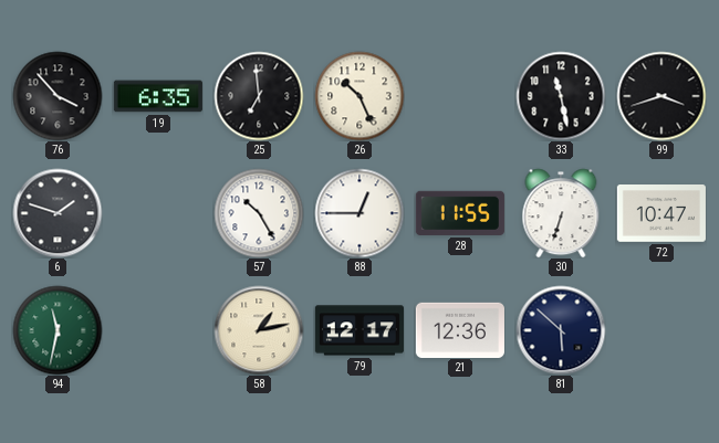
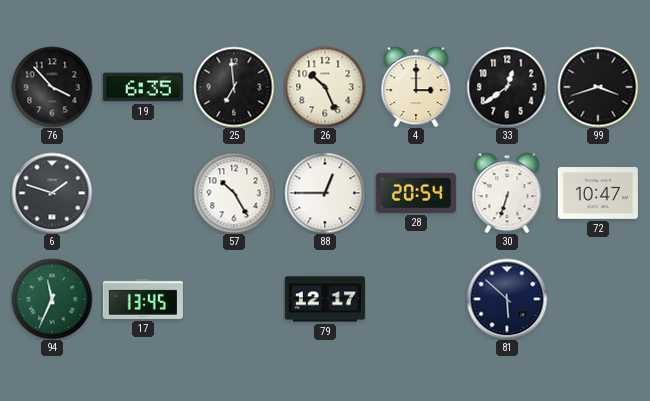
4: none -> 3:00
33: 11:28 -> 12:39
28: 11:55 -> 20:54
94: 11:32 -> 11:34
17: none -> 13:45
58: 1:13 -> none
21: 12:36 -> none
